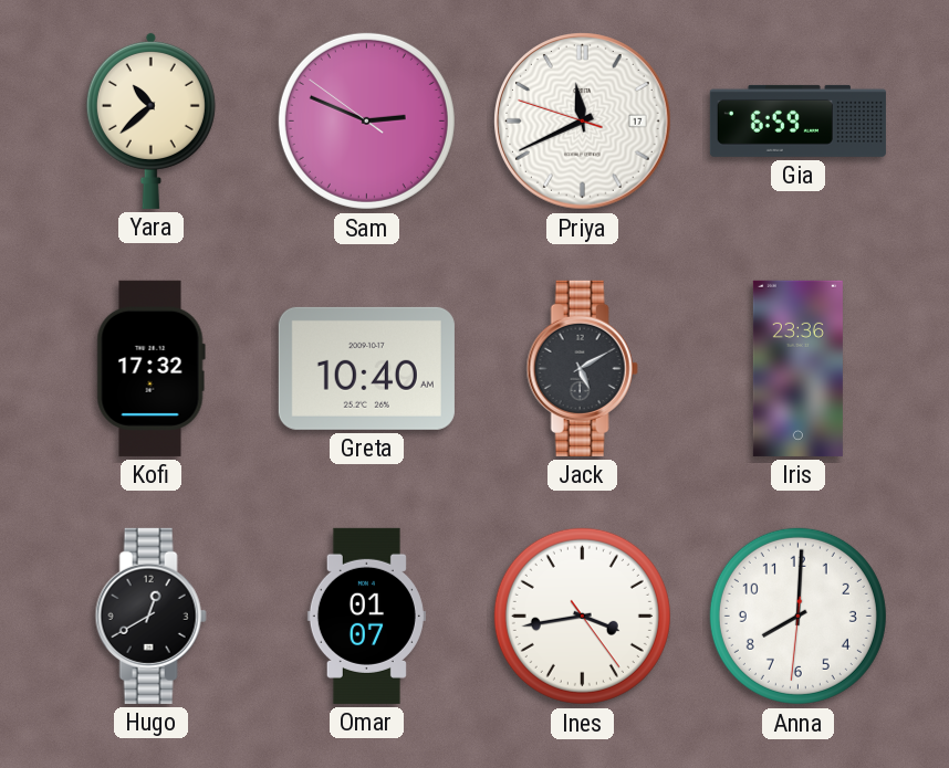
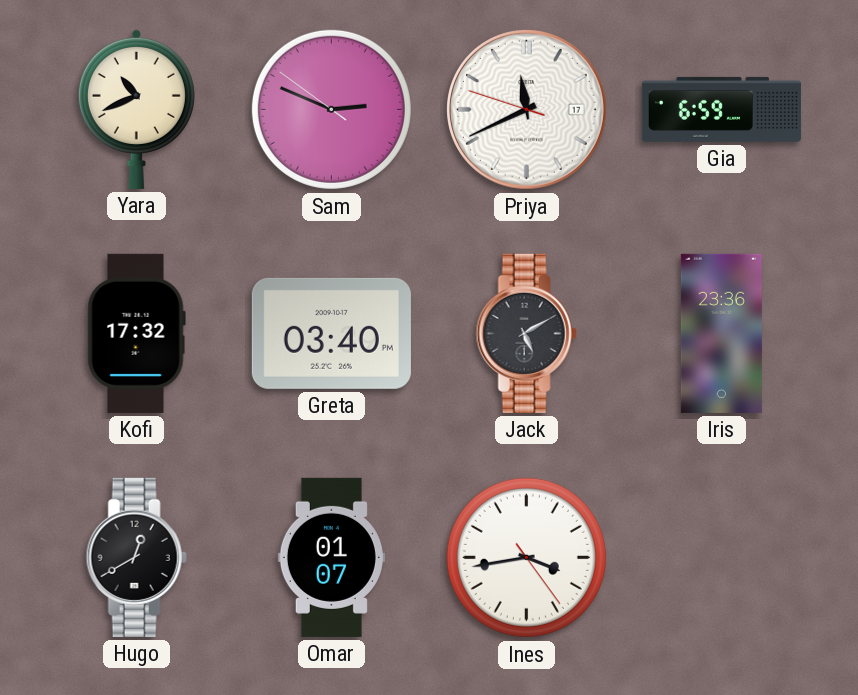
Yara: 10:38 -> 10:41
Greta: 10:40 -> 03:40
Anna: 8:00 -> none
